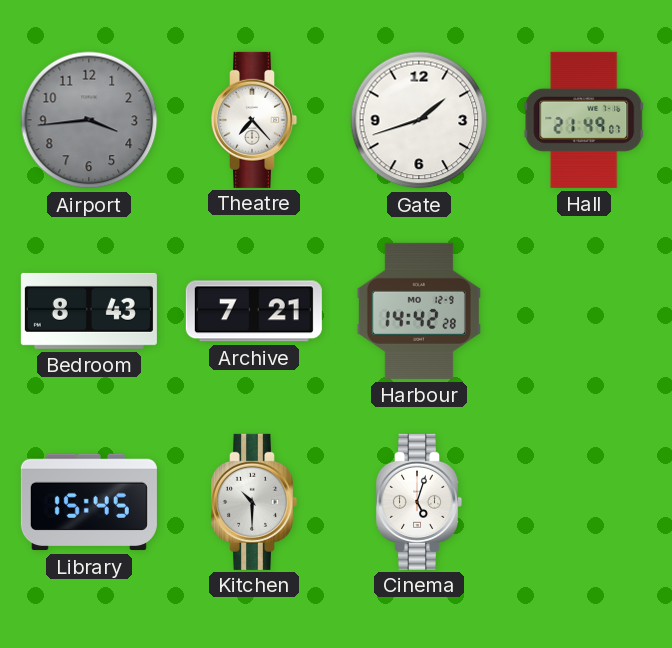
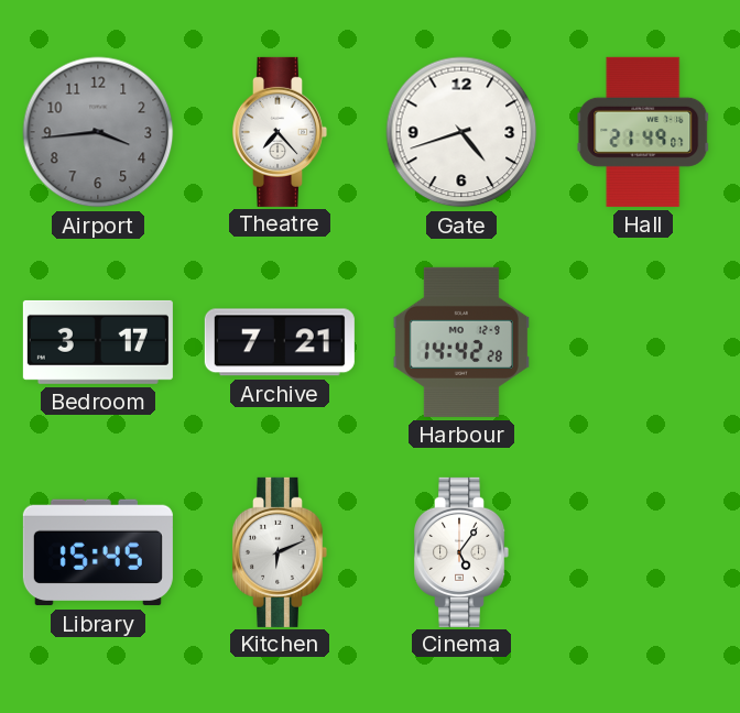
Gate: 1:42 -> 4:42
Bedroom: 8:43 -> 3:17
Kitchen: 10:30 -> 6:11
Cinema: 5:03 -> 5:06
